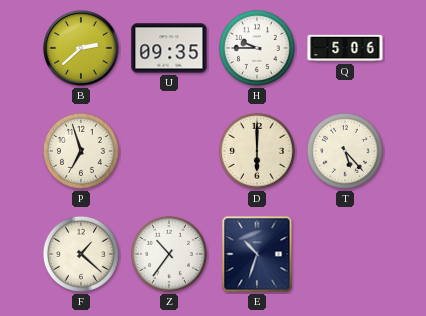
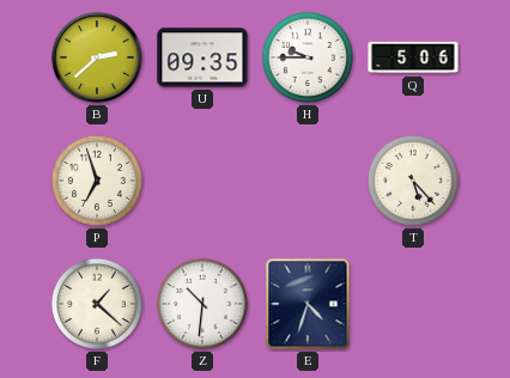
D: 6:00 -> none
Z: 10:36 -> 10:31
E: 10:33 -> 4:33
